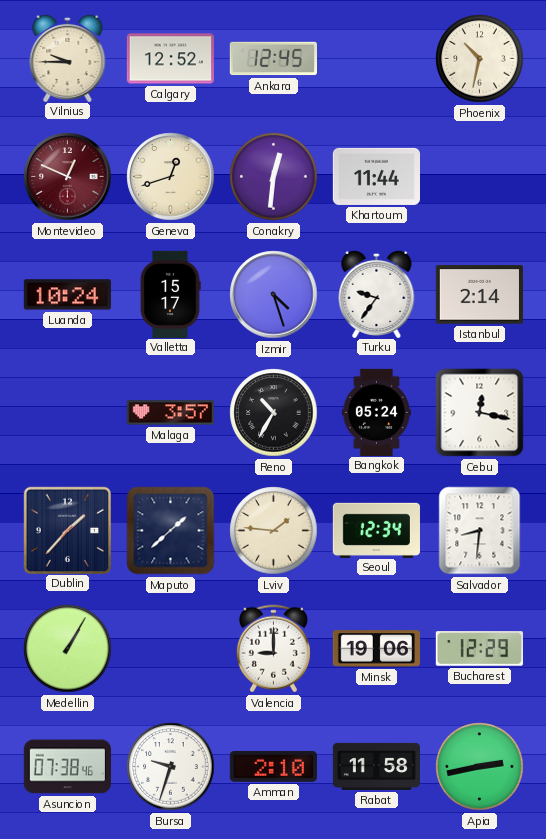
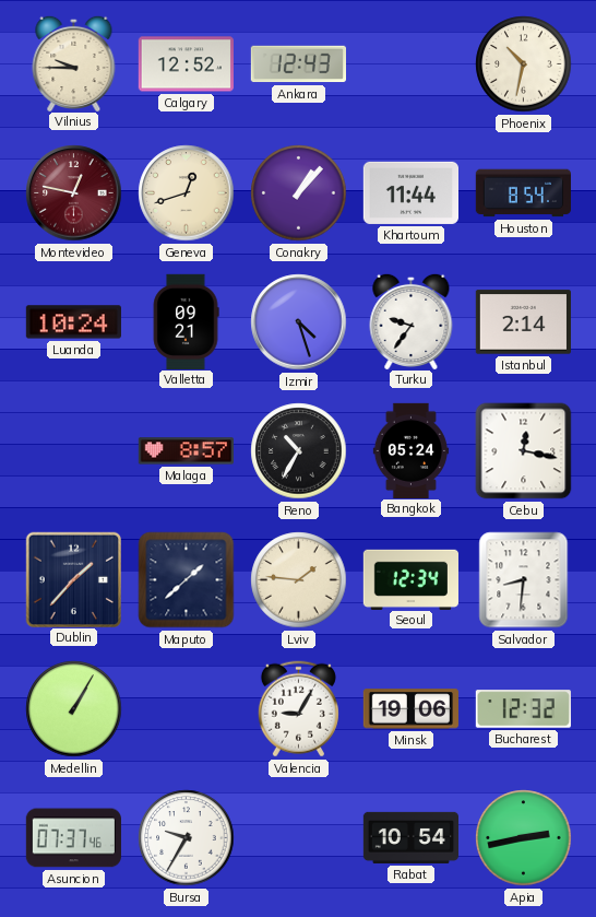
Ankara: 12:45 -> 12:43
Montevideo: 12:49 -> 12:47
Conakry: 12:31 -> 1:07
Houston: none -> 8:54
Valletta: 15:17 -> 09:21
Malaga: 3:57 -> 8:57
Valencia: 9:00 -> 9:05
Bucharest: 12:29 -> 12:32
Asuncion: 07:38 -> 07:37
Bursa: 9:33 -> 9:35
Amman: 2:10 -> none
Rabat: 11:58 -> 10:54
